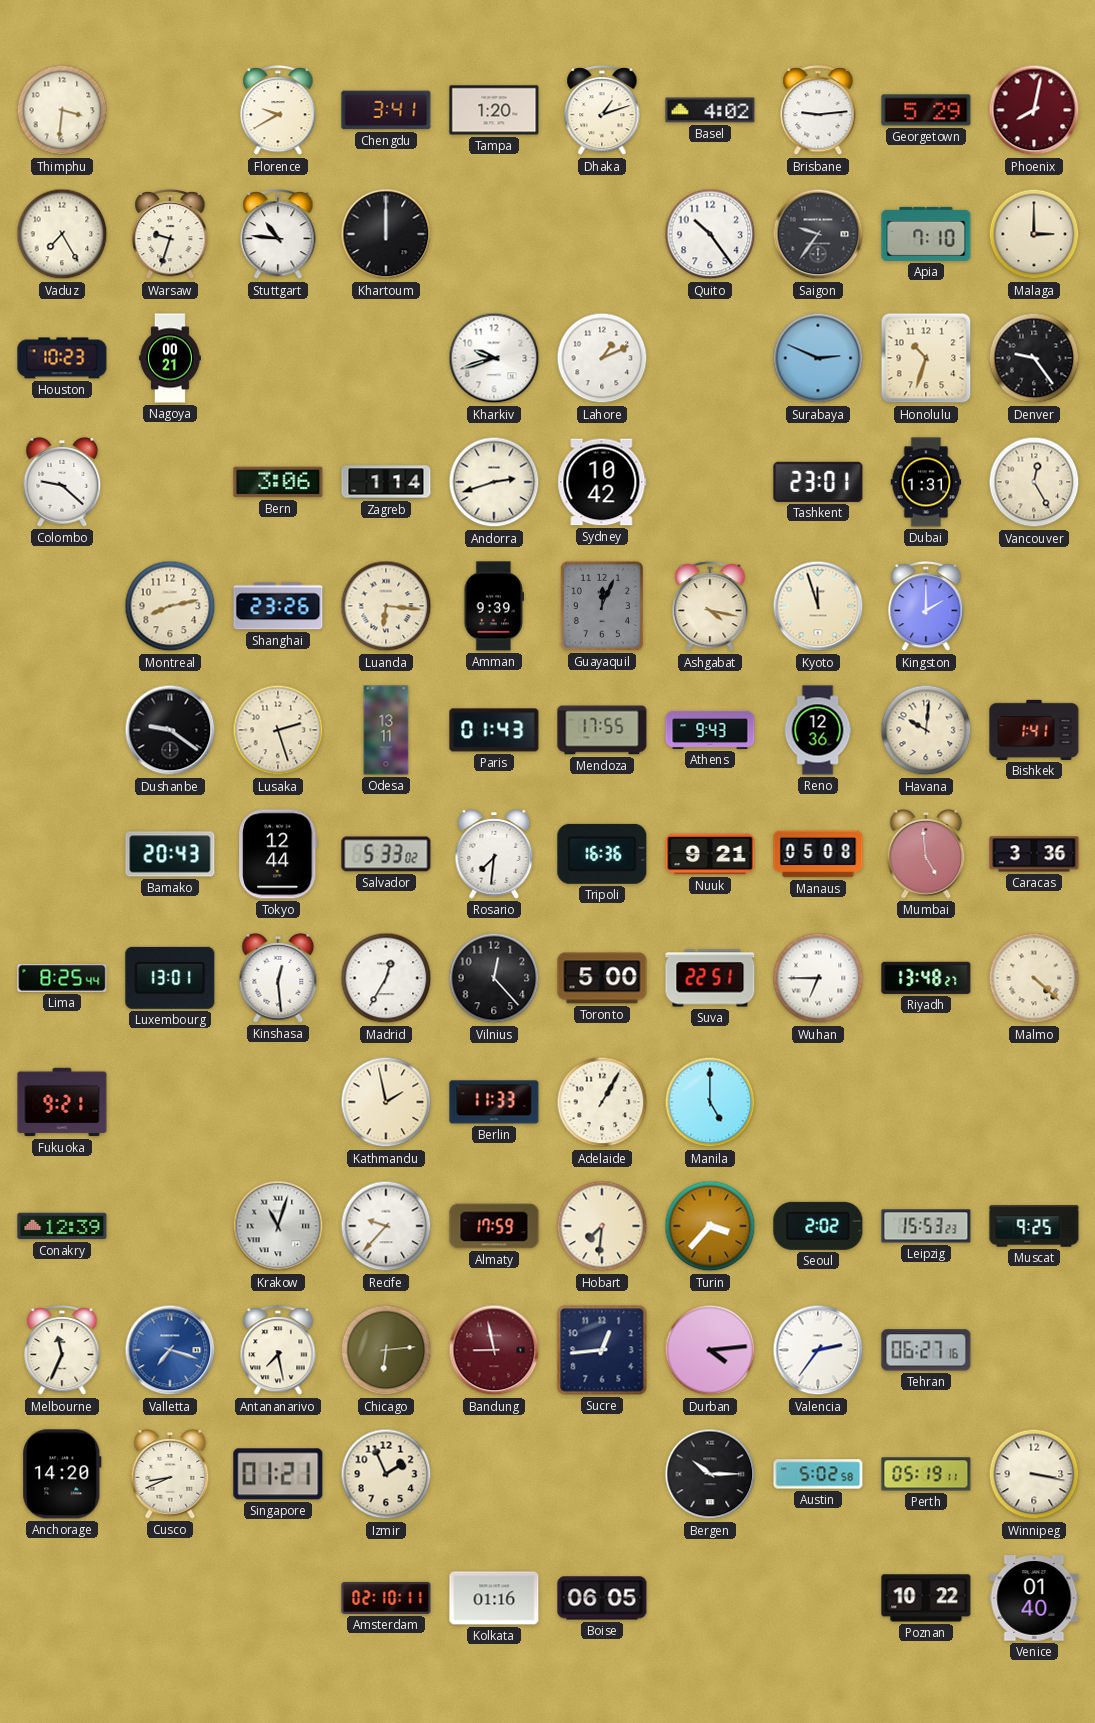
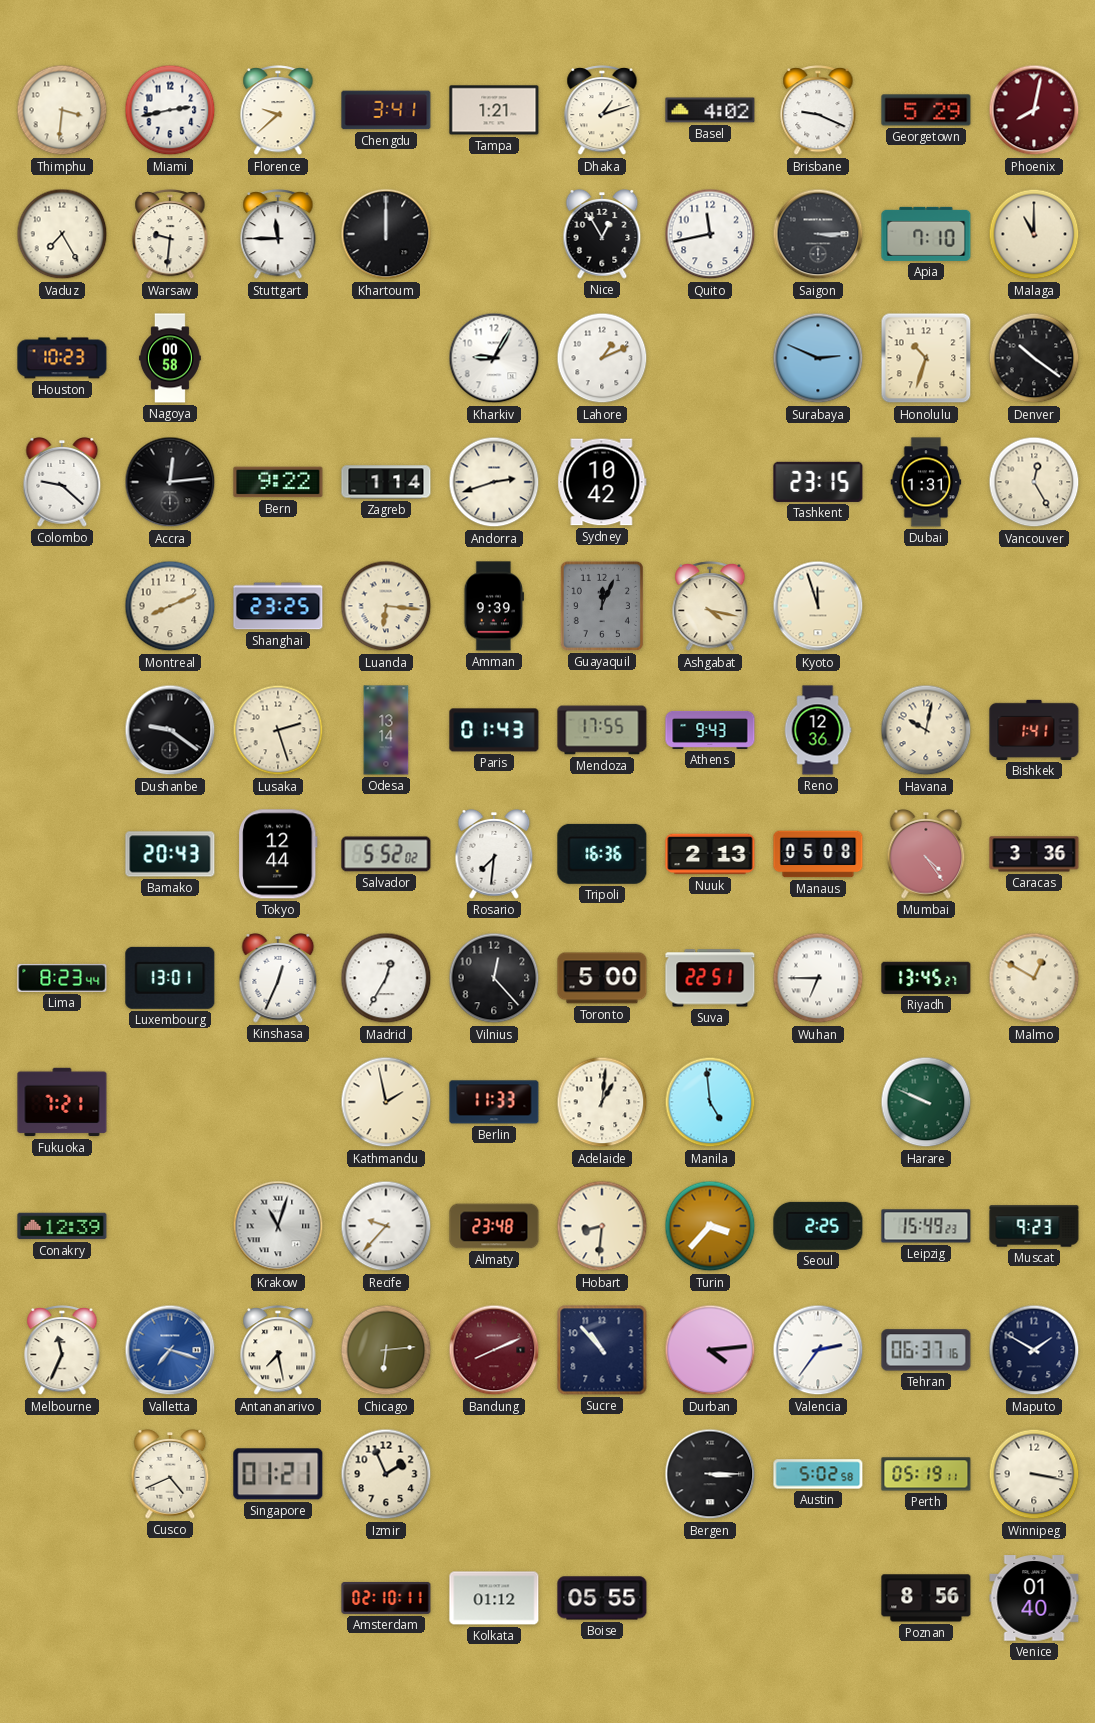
Miami: none -> 2:43
Florence: 9:40 -> 9:38
Tampa: 1:20 -> 1:21
Brisbane: 9:14 -> 9:19
Warsaw: 9:33 -> 9:31
Stuttgart: 10:46 -> 11:45
Nice: none -> 12:55
Quito: 10:24 -> 11:43
Saigon: 9:36 -> 3:15
Malaga: 3:00 -> 11:00
Nagoya: 00:21 -> 00:58
Kharkiv: 9:42 -> 9:05
Denver: 9:24 -> 10:21
Accra: none -> 12:14
Bern: 3:06 -> 9:22
Tashkent: 23:01 -> 23:15
Montreal: 8:13 -> 8:11
Shanghai: 23:26 -> 23:25
Kingston: 2:00 -> none
Odesa: 13:11 -> 13:14
Havana: 10:01 -> 10:02
Salvador: 5:33 -> 5:52
Nuuk: 9:21 -> 2:13
Mumbai: 4:59 -> 4:24
Lima: 8:25 -> 8:23
Kinshasa: 12:29 -> 12:34
Riyadh: 13:48 -> 13:45
Malmo: 4:22 -> 12:50
Fukuoka: 9:21 -> 7:21
Adelaide: 1:05 -> 1:01
Manila: 5:00 -> 4:59
Harare: none -> 9:49
Almaty: 17:59 -> 23:48
Hobart: 7:31 -> 8:31
Seoul: 2:02 -> 2:25
Leipzig: 15:53 -> 15:49
Muscat: 9:25 -> 9:23
Bandung: 8:58 -> 8:11
Sucre: 12:44 -> 10:53
Tehran: 06:27 -> 06:37
Maputo: none -> 1:50
Anchorage: 14:20 -> none
Cusco: 8:41 -> 4:41
Bergen: 10:15 -> 3:15
Kolkata: 01:16 -> 01:12
Boise: 06:05 -> 05:55
Poznan: 10:22 -> 8:56
